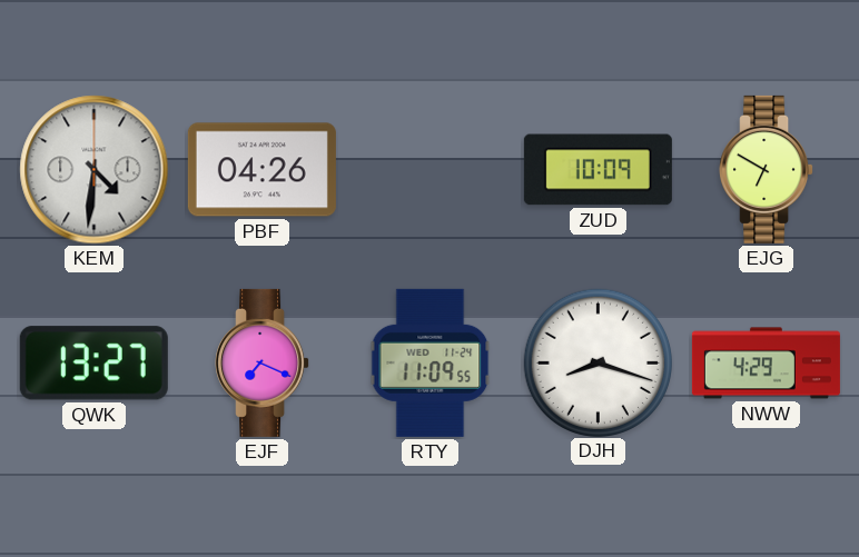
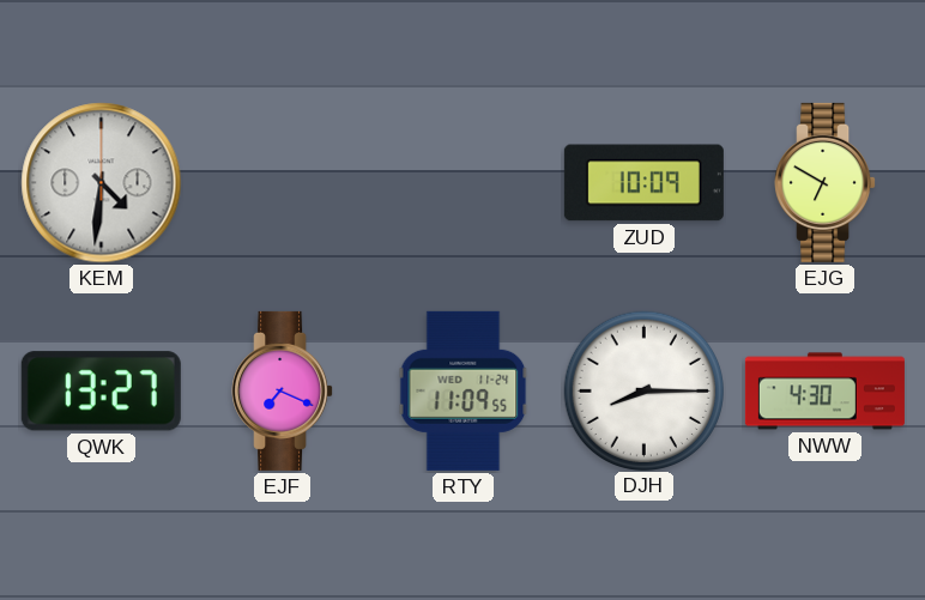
PBF: 04:26 -> none
DJH: 8:18 -> 8:15
NWW: 4:29 -> 4:30
